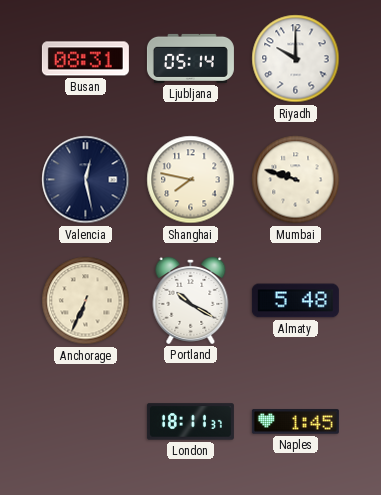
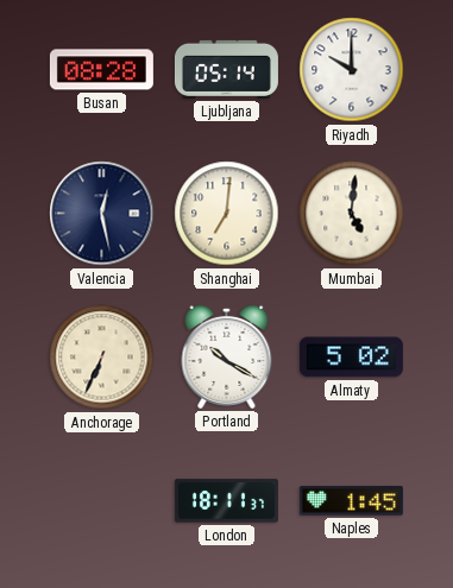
Busan: 08:31 -> 08:28
Shanghai: 7:47 -> 7:01
Mumbai: 9:48 -> 5:01
Almaty: 5:48 -> 5:02
